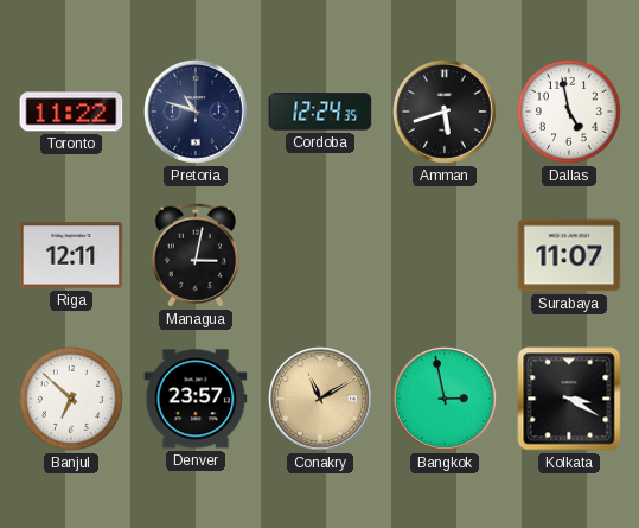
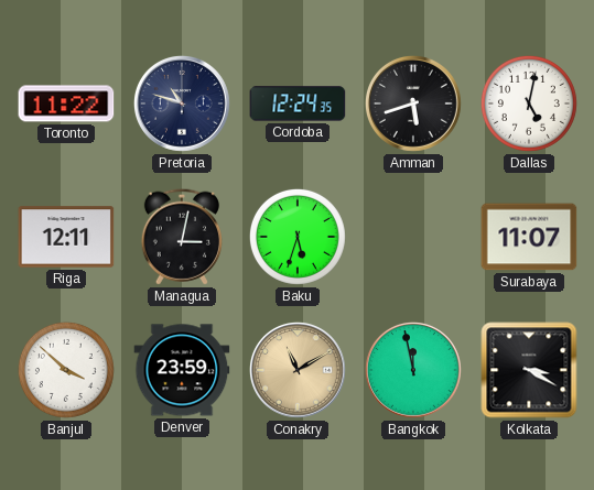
Dallas: 4:58 -> 5:02
Baku: none -> 5:33
Banjul: 6:52 -> 3:52
Denver: 23:57 -> 23:59
Bangkok: 2:58 -> 11:58
